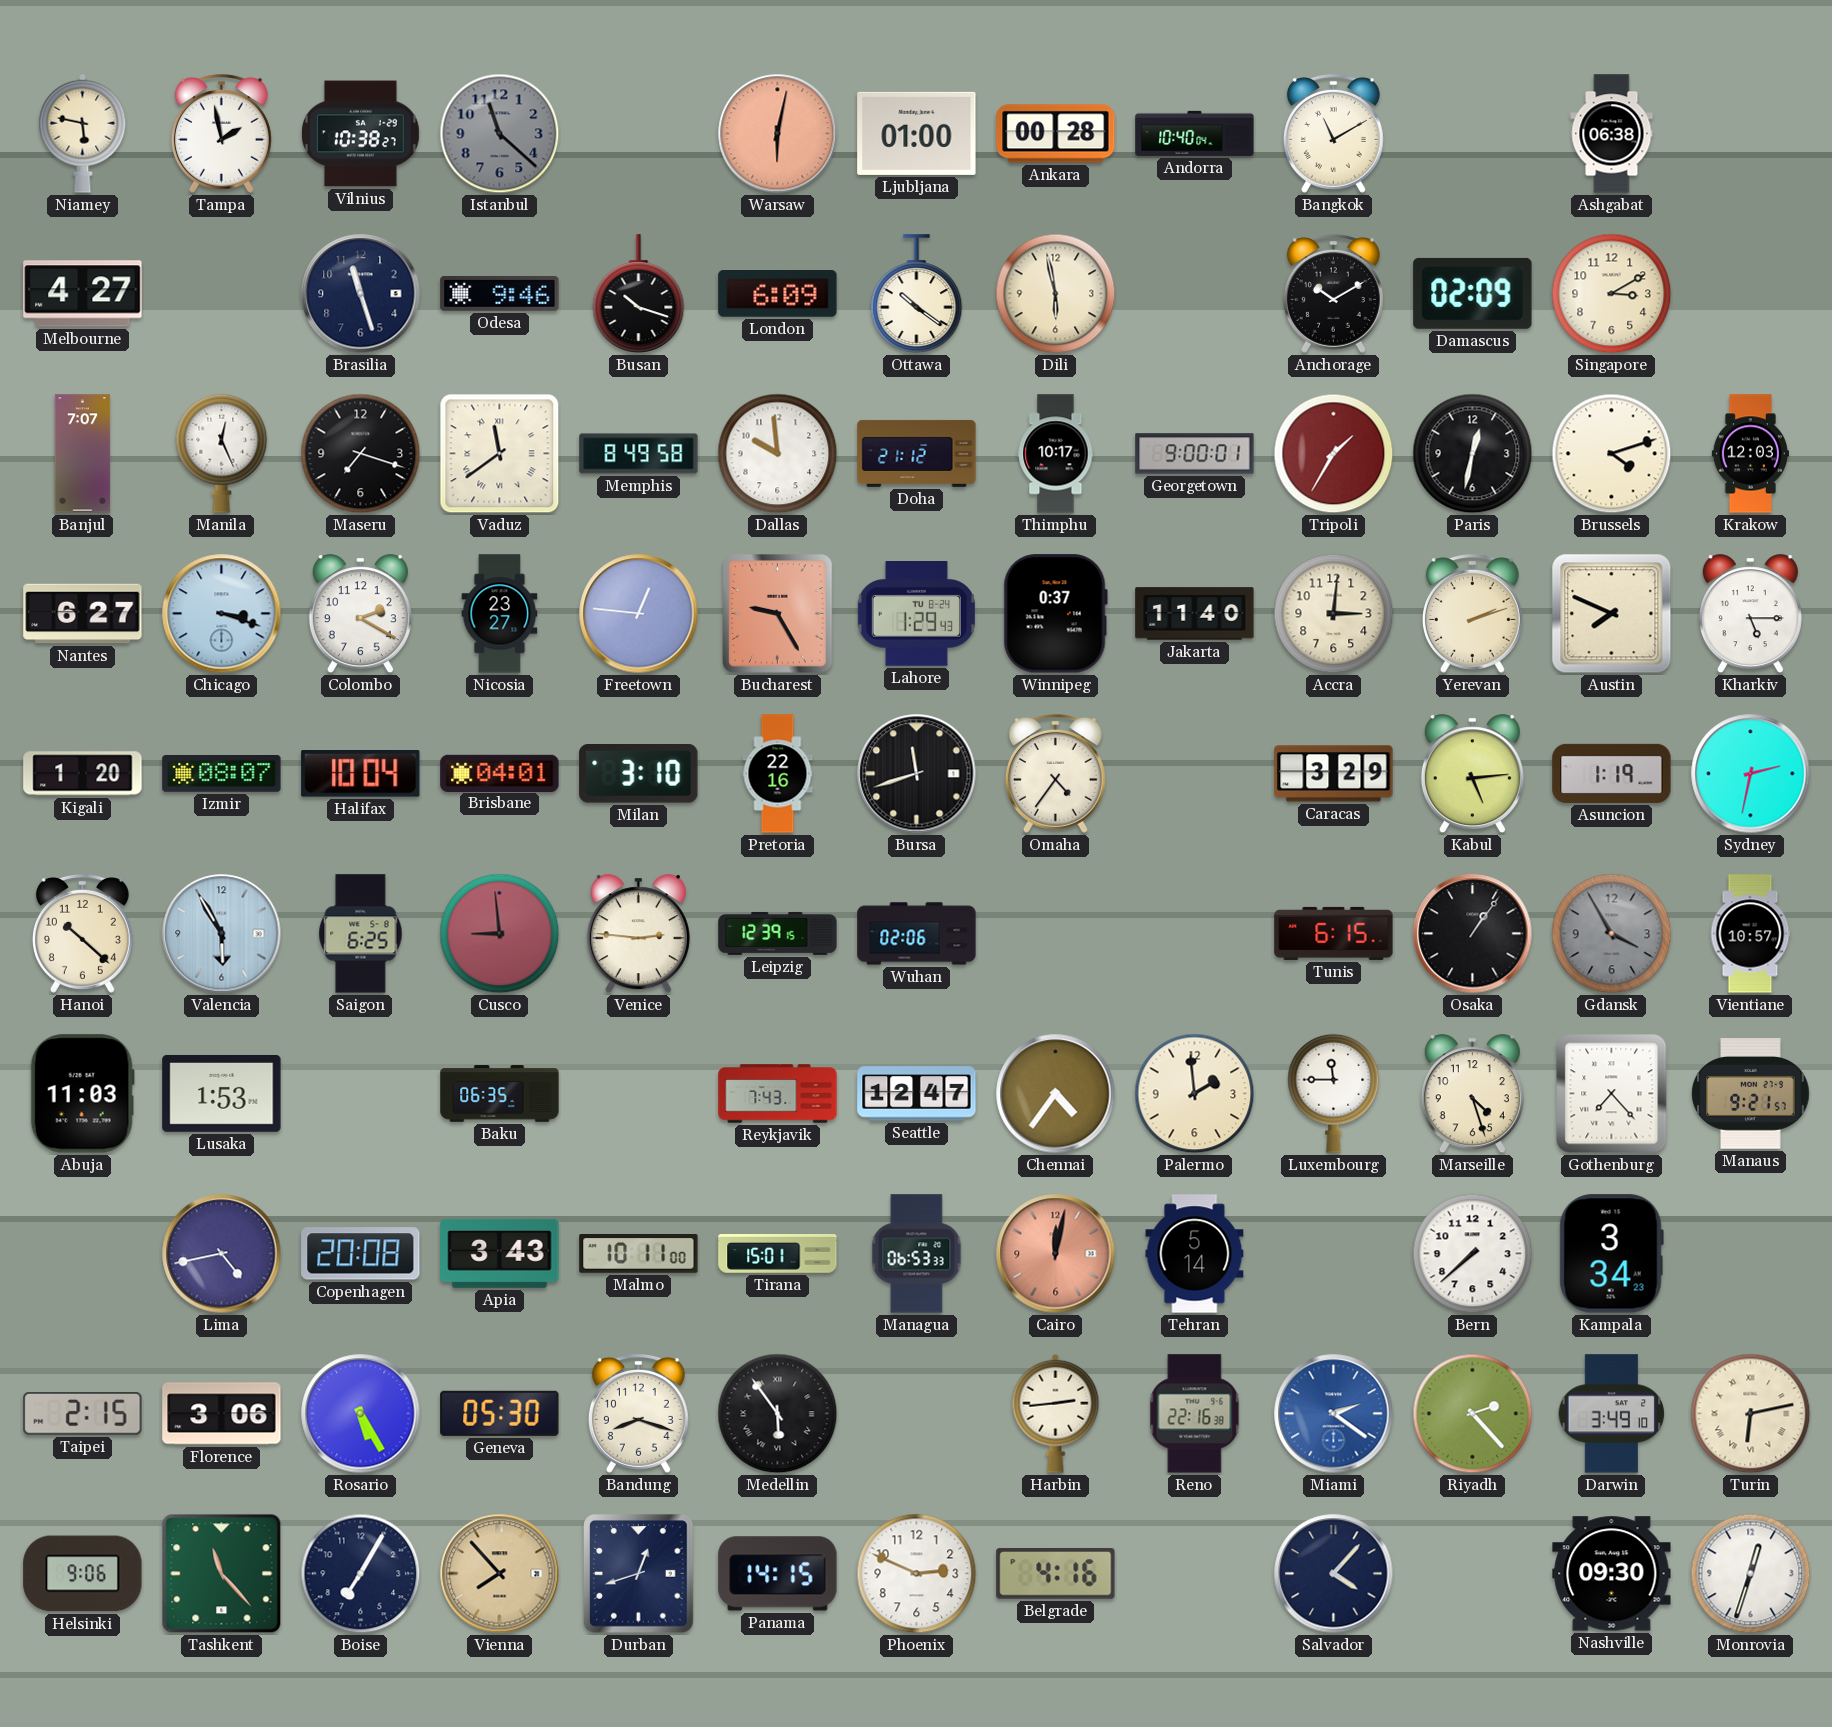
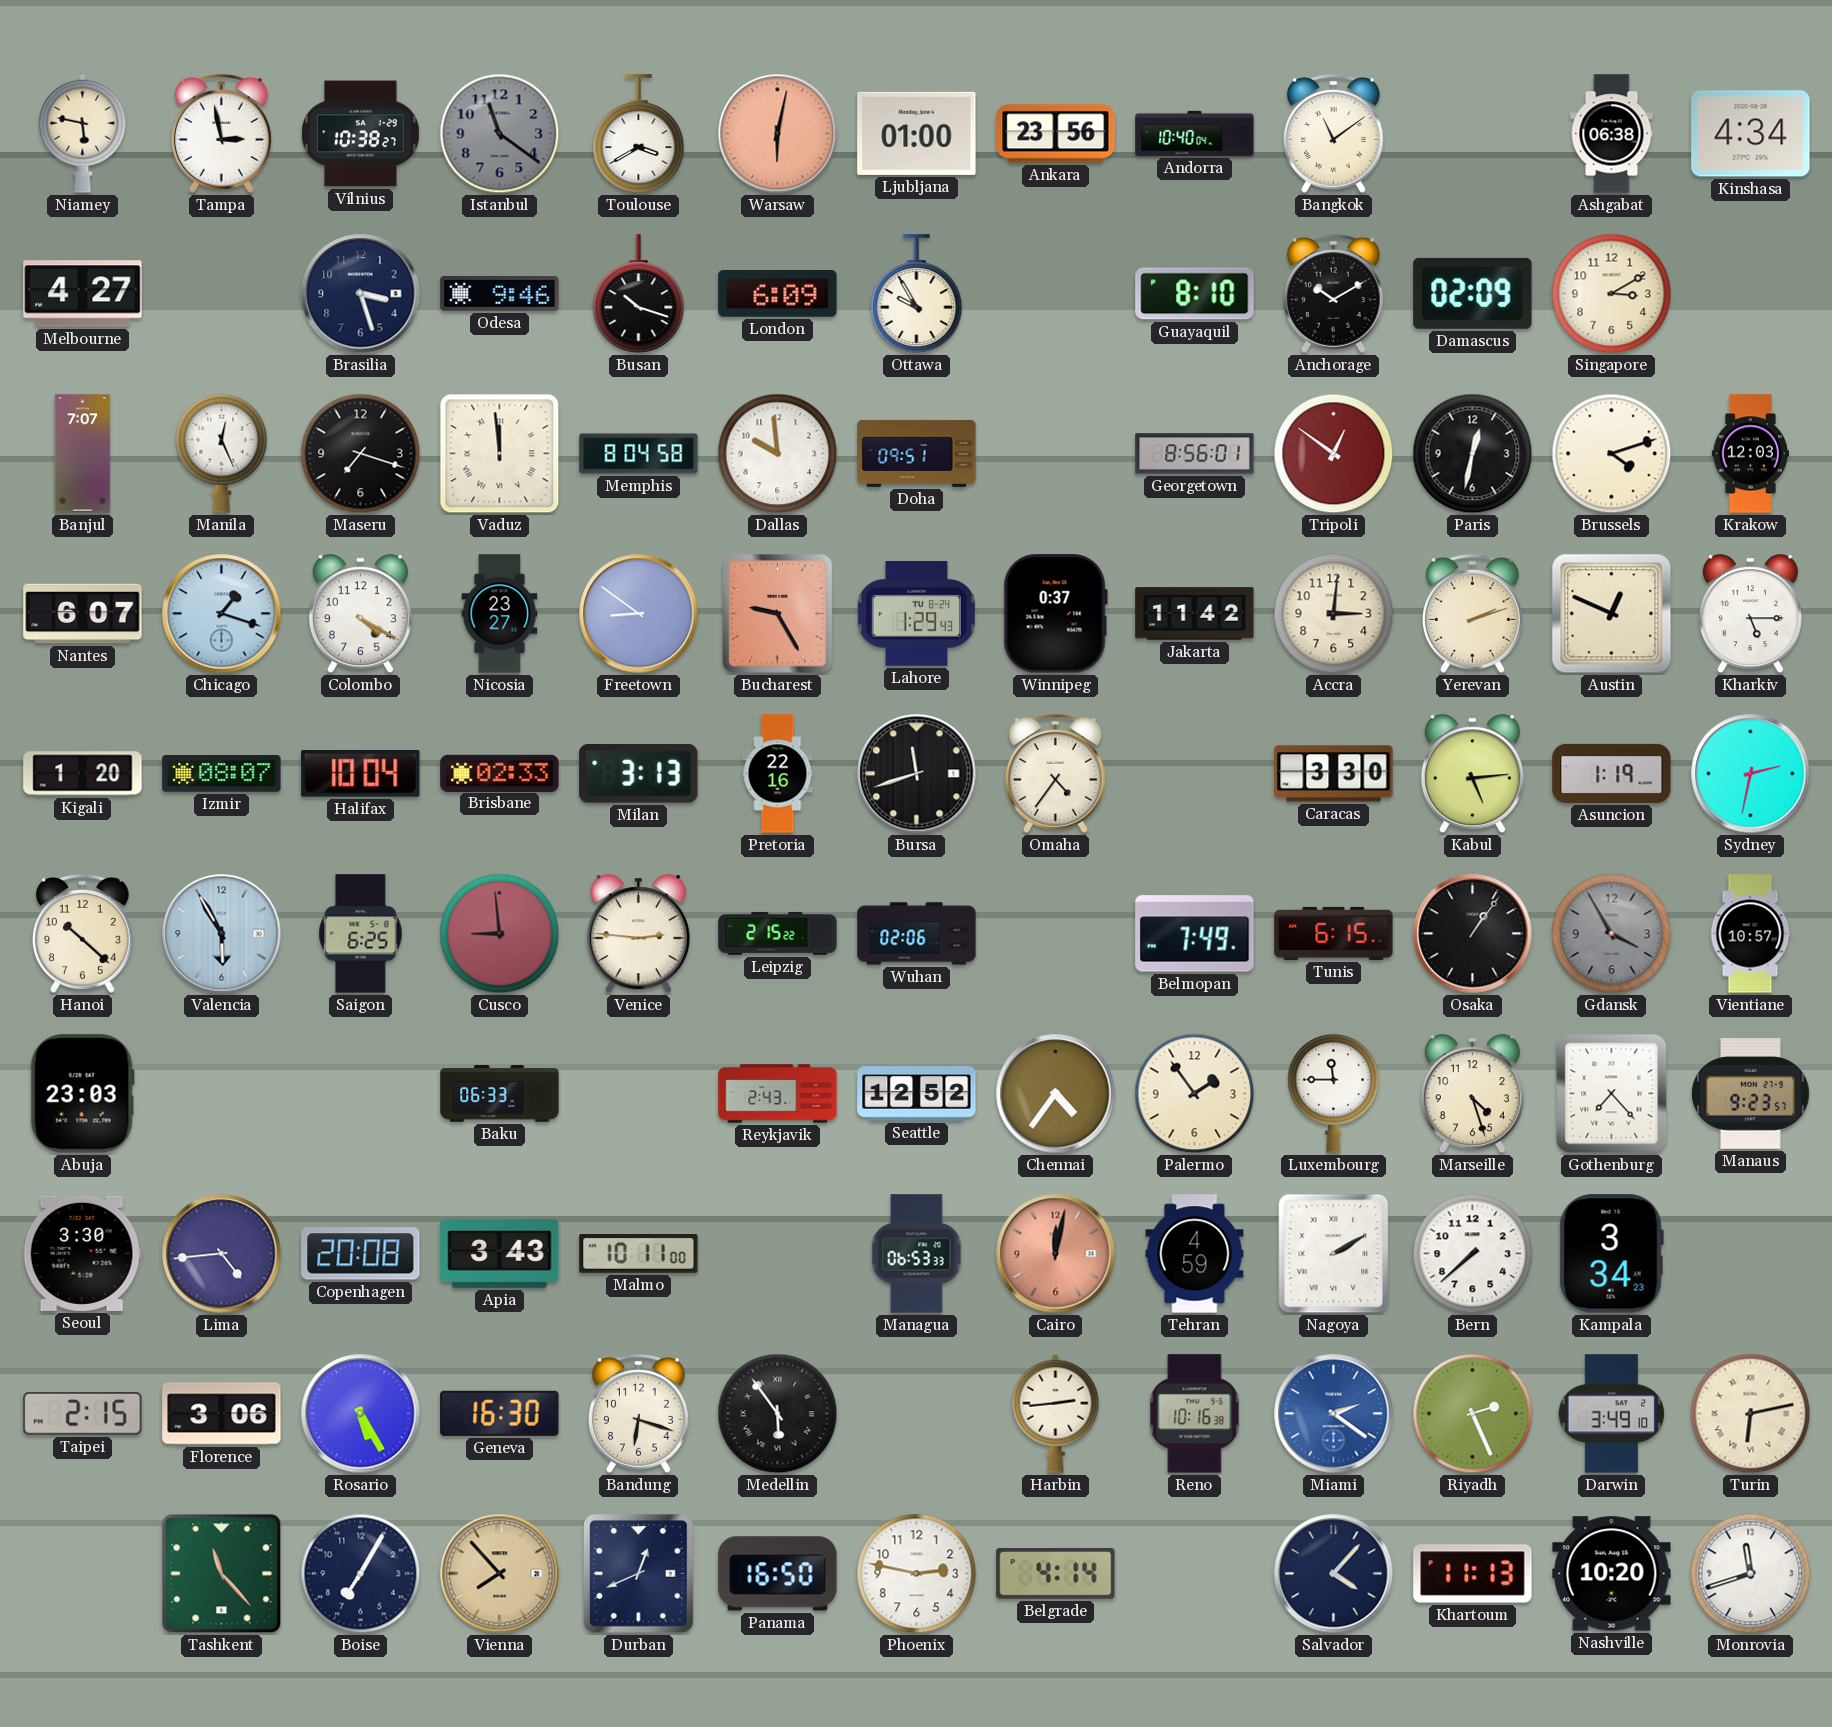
Tampa: 1:58 -> 2:58
Istanbul: 11:22 -> 11:21
Toulouse: none -> 3:40
Ankara: 00:28 -> 23:56
Bangkok: 11:10 -> 11:09
Kinshasa: none -> 4:34
Brasilia: 11:27 -> 3:27
Ottawa: 10:21 -> 9:55
Dili: 5:58 -> none
Guayaquil: none -> 8:10
Vaduz: 11:39 -> 11:59
Memphis: 8:49 -> 8:04
Doha: 21:12 -> 09:51
Thimphu: 10:17 -> none
Georgetown: 9:00 -> 8:56
Tripoli: 1:35 -> 12:51
Nantes: 6:27 -> 6:07
Chicago: 3:18 -> 1:18
Colombo: 2:20 -> 4:20
Freetown: 12:46 -> 8:51
Jakarta: 11:40 -> 11:42
Austin: 7:49 -> 12:49
Brisbane: 04:01 -> 02:33
Milan: 3:10 -> 3:13
Caracas: 3:29 -> 3:30
Leipzig: 12:39 -> 2:15
Belmopan: none -> 7:49
Abuja: 11:03 -> 23:03
Lusaka: 1:53 -> none
Baku: 06:35 -> 06:33
Reykjavik: 7:43 -> 2:43
Seattle: 12:47 -> 12:52
Palermo: 1:59 -> 1:54
Manaus: 9:21 -> 9:23
Seoul: none -> 3:30
Lima: 4:43 -> 4:44
Tirana: 15:01 -> none
Tehran: 5:14 -> 4:59
Nagoya: none -> 2:10
Geneva: 05:30 -> 16:30
Bandung: 8:18 -> 6:18
Reno: 22:16 -> 10:16
Riyadh: 2:23 -> 2:26
Helsinki: 9:06 -> none
Durban: 12:42 -> 12:41
Panama: 14:15 -> 16:50
Phoenix: 2:49 -> 2:47
Belgrade: 4:16 -> 4:14
Khartoum: none -> 11:13
Nashville: 09:30 -> 10:20
Monrovia: 12:33 -> 11:42
